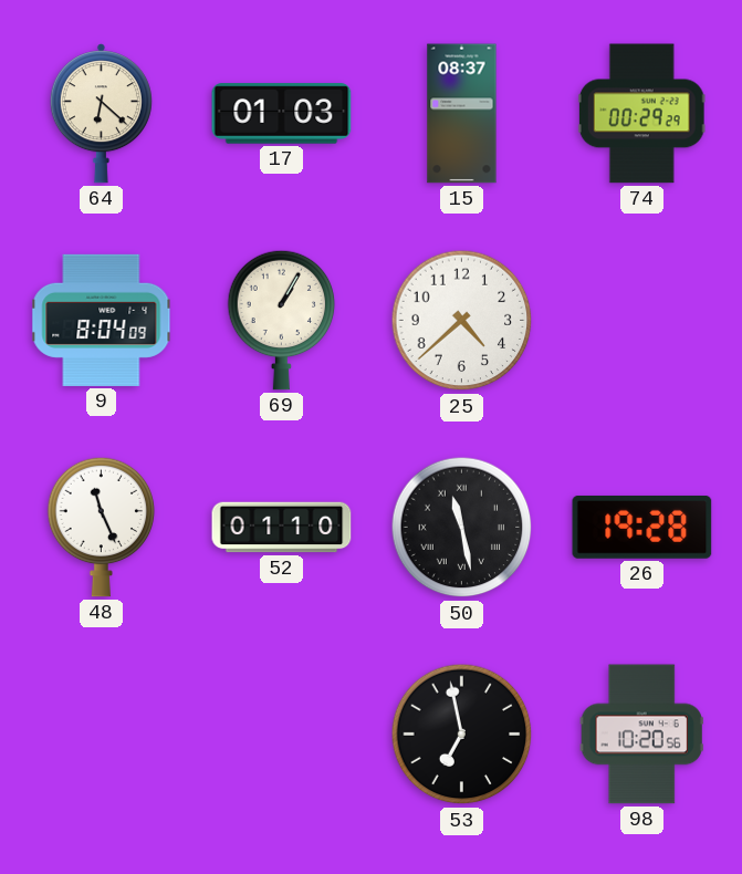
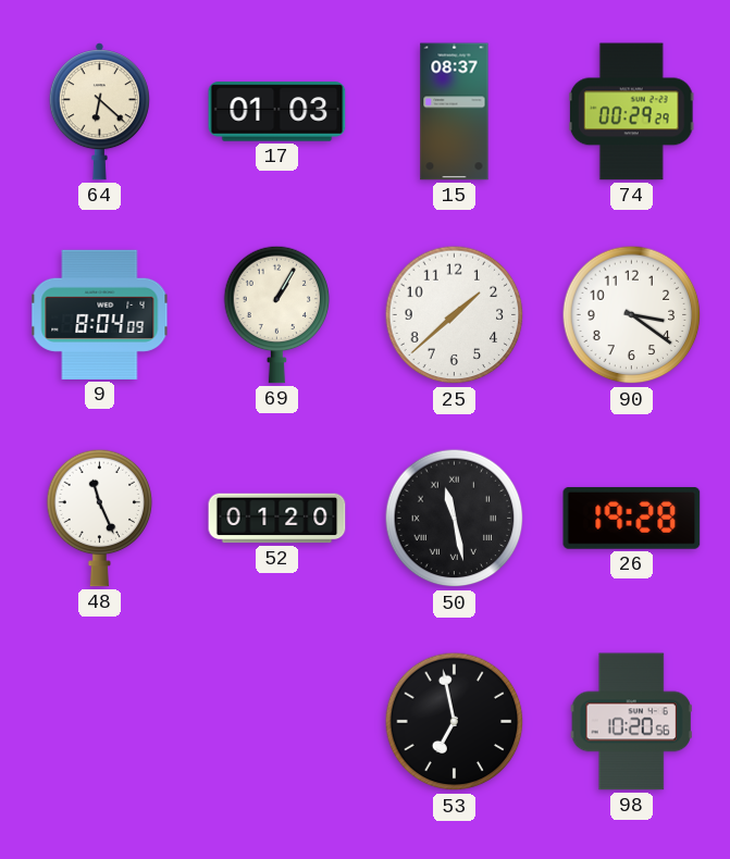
25: 4:38 -> 1:38
90: none -> 3:21
52: 01:10 -> 01:20
